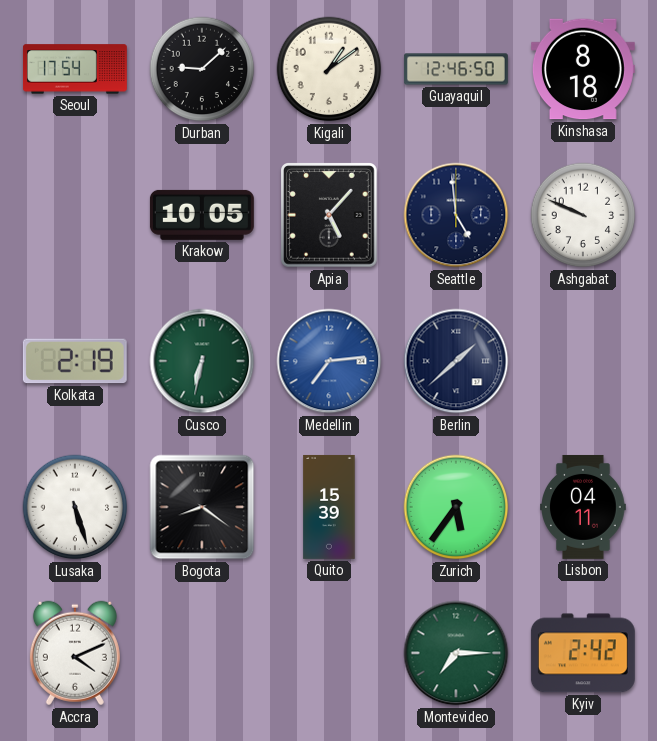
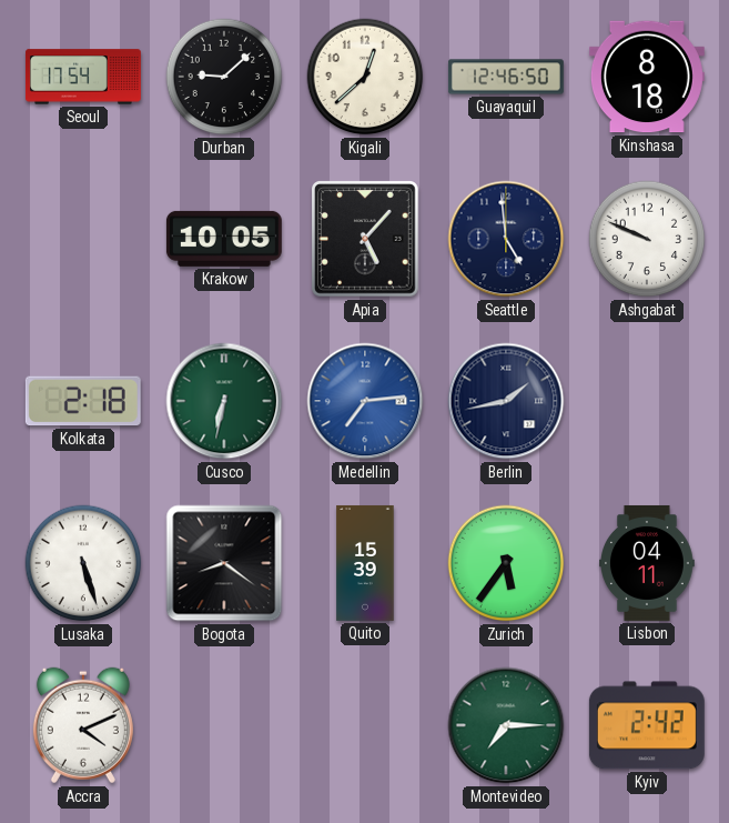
Kigali: 1:09 -> 12:38
Kolkata: 2:19 -> 2:18
Berlin: 1:38 -> 1:43
